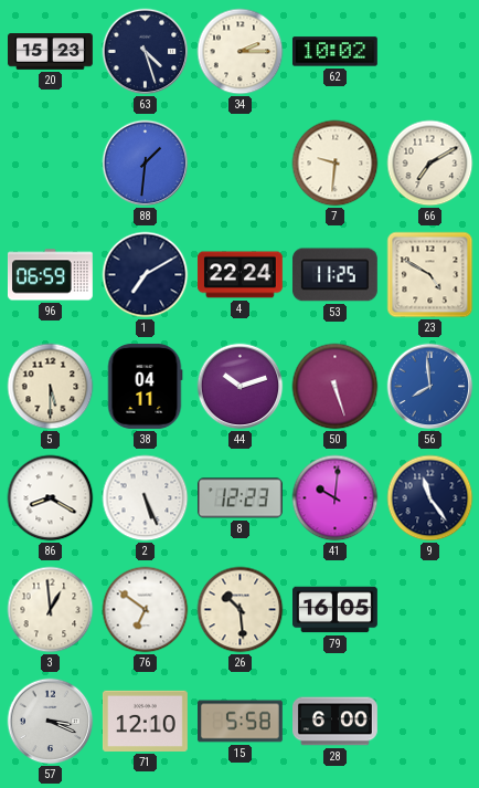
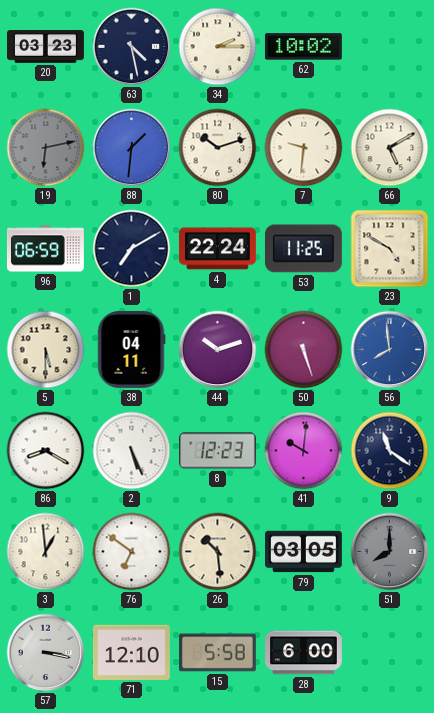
20: 15:23 -> 03:23
63: 4:27 -> 4:28
19: none -> 6:13
80: none -> 10:12
66: 7:10 -> 5:10
9: 11:24 -> 11:21
79: 16:05 -> 03:05
51: none -> 8:00
57: 3:19 -> 3:17
